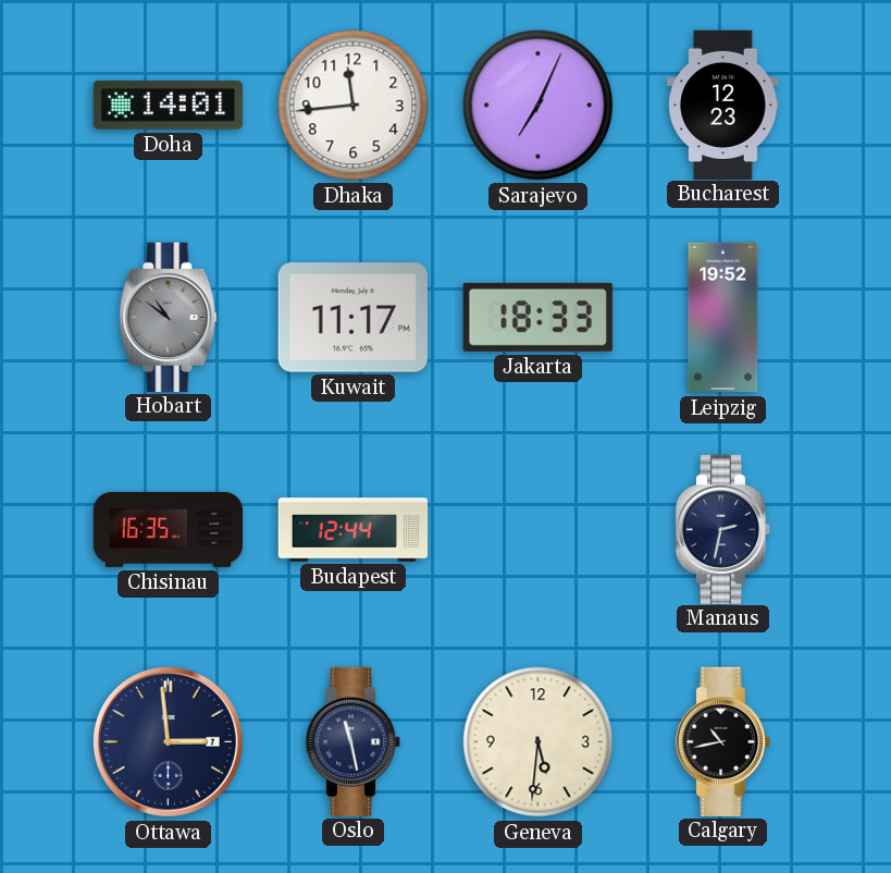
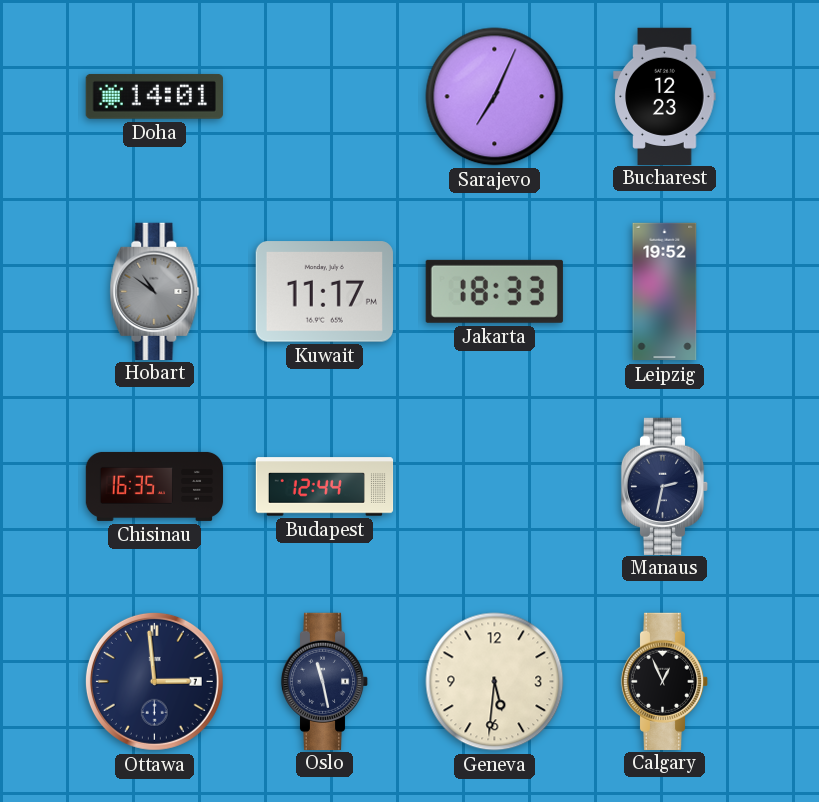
Dhaka: 11:44 -> none
Calgary: 10:43 -> 12:56
